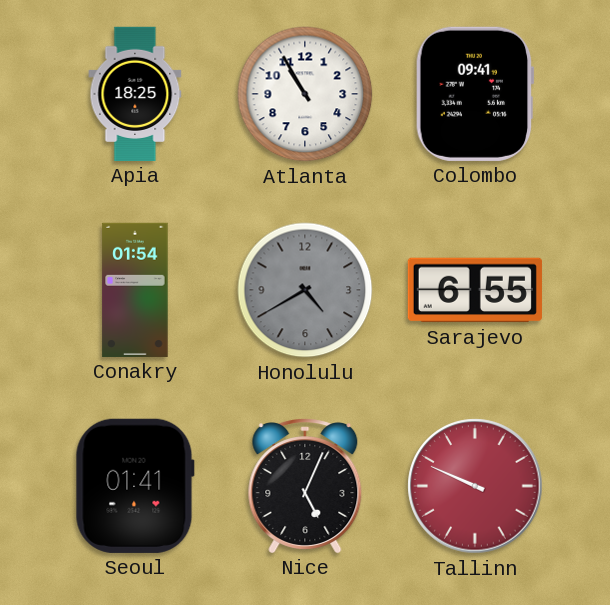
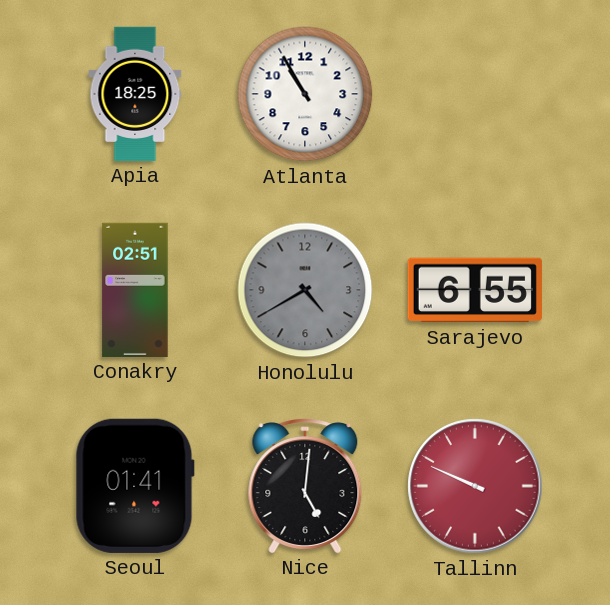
Colombo: 09:41 -> none
Conakry: 01:54 -> 02:51
Nice: 5:04 -> 5:01
